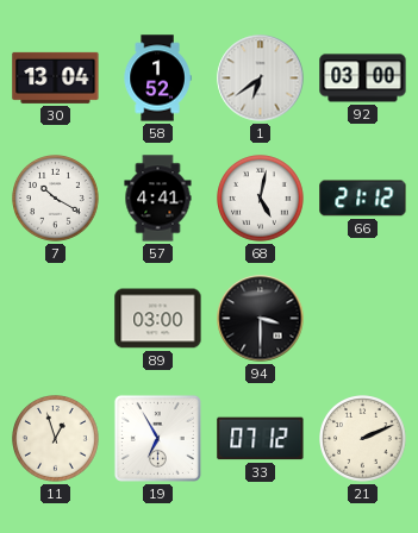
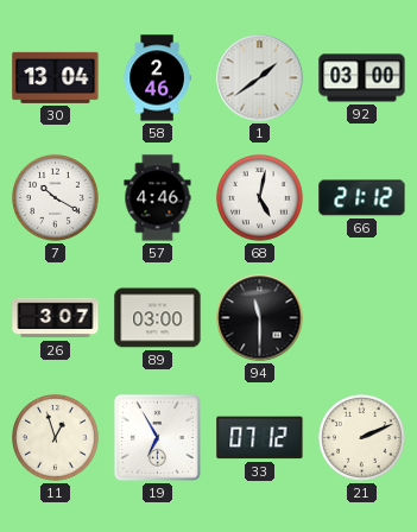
58: 1:52 -> 2:46
1: 6:39 -> 1:39
57: 4:41 -> 4:46
26: none -> 3:07
94: 3:30 -> 11:30
